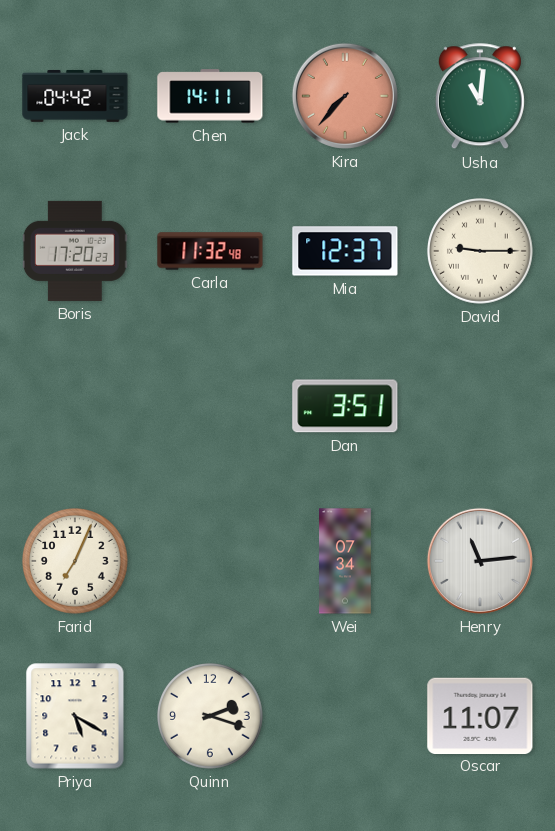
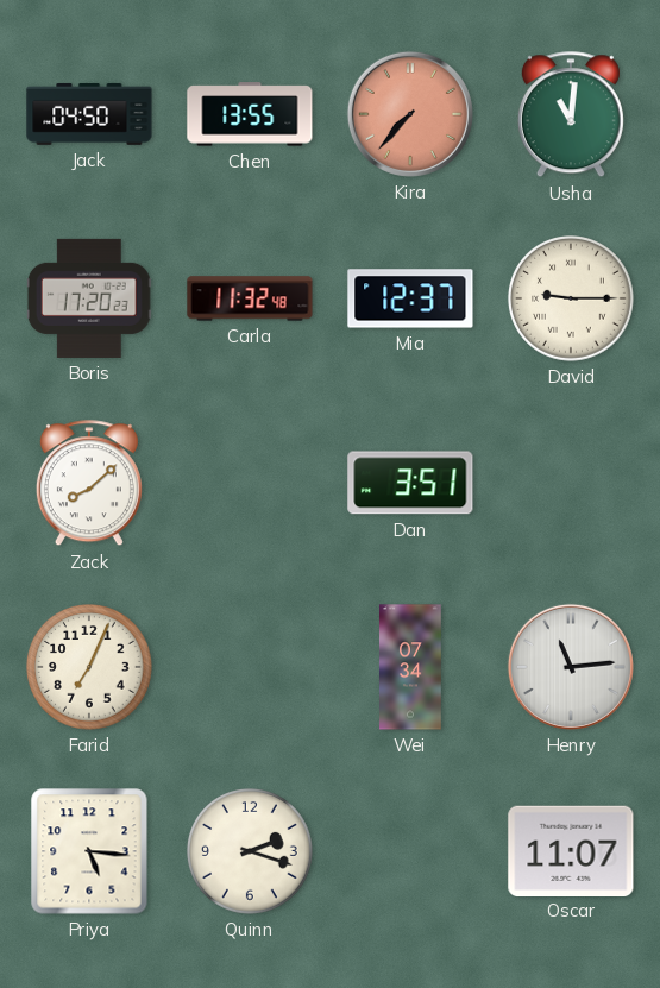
Jack: 04:42 -> 04:50
Chen: 14:11 -> 13:55
Zack: none -> 8:08
Priya: 5:20 -> 5:16
